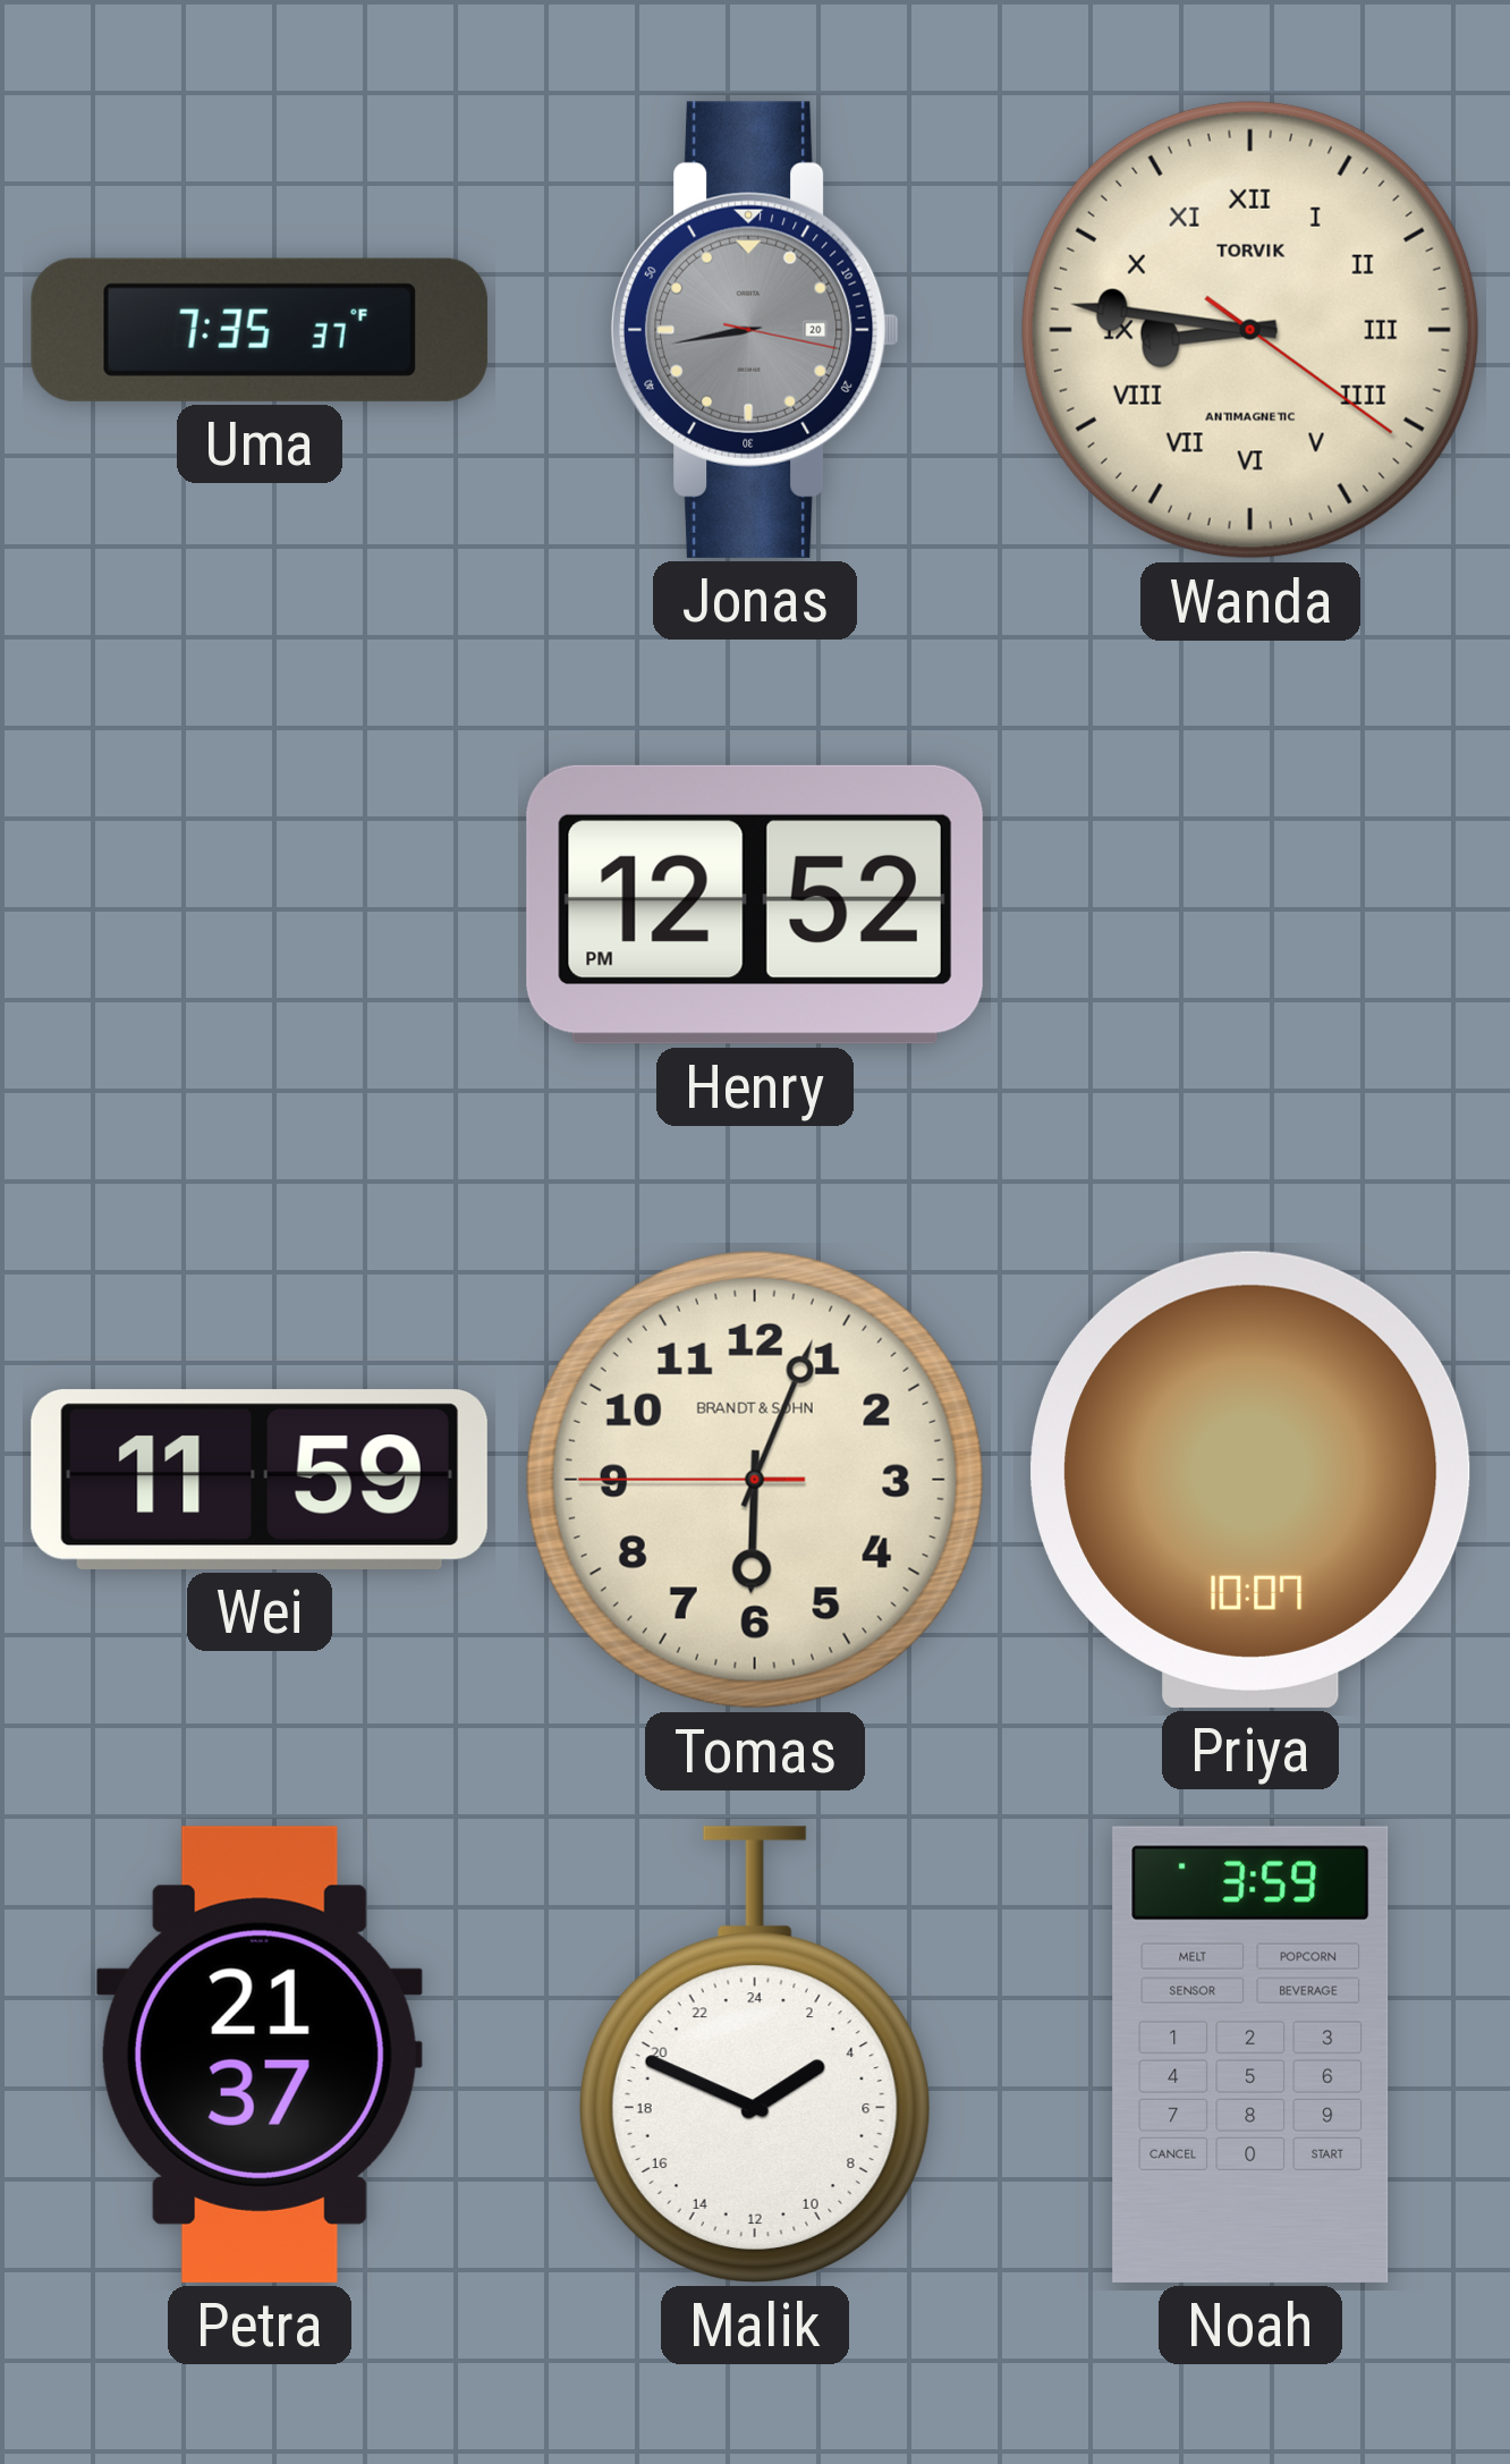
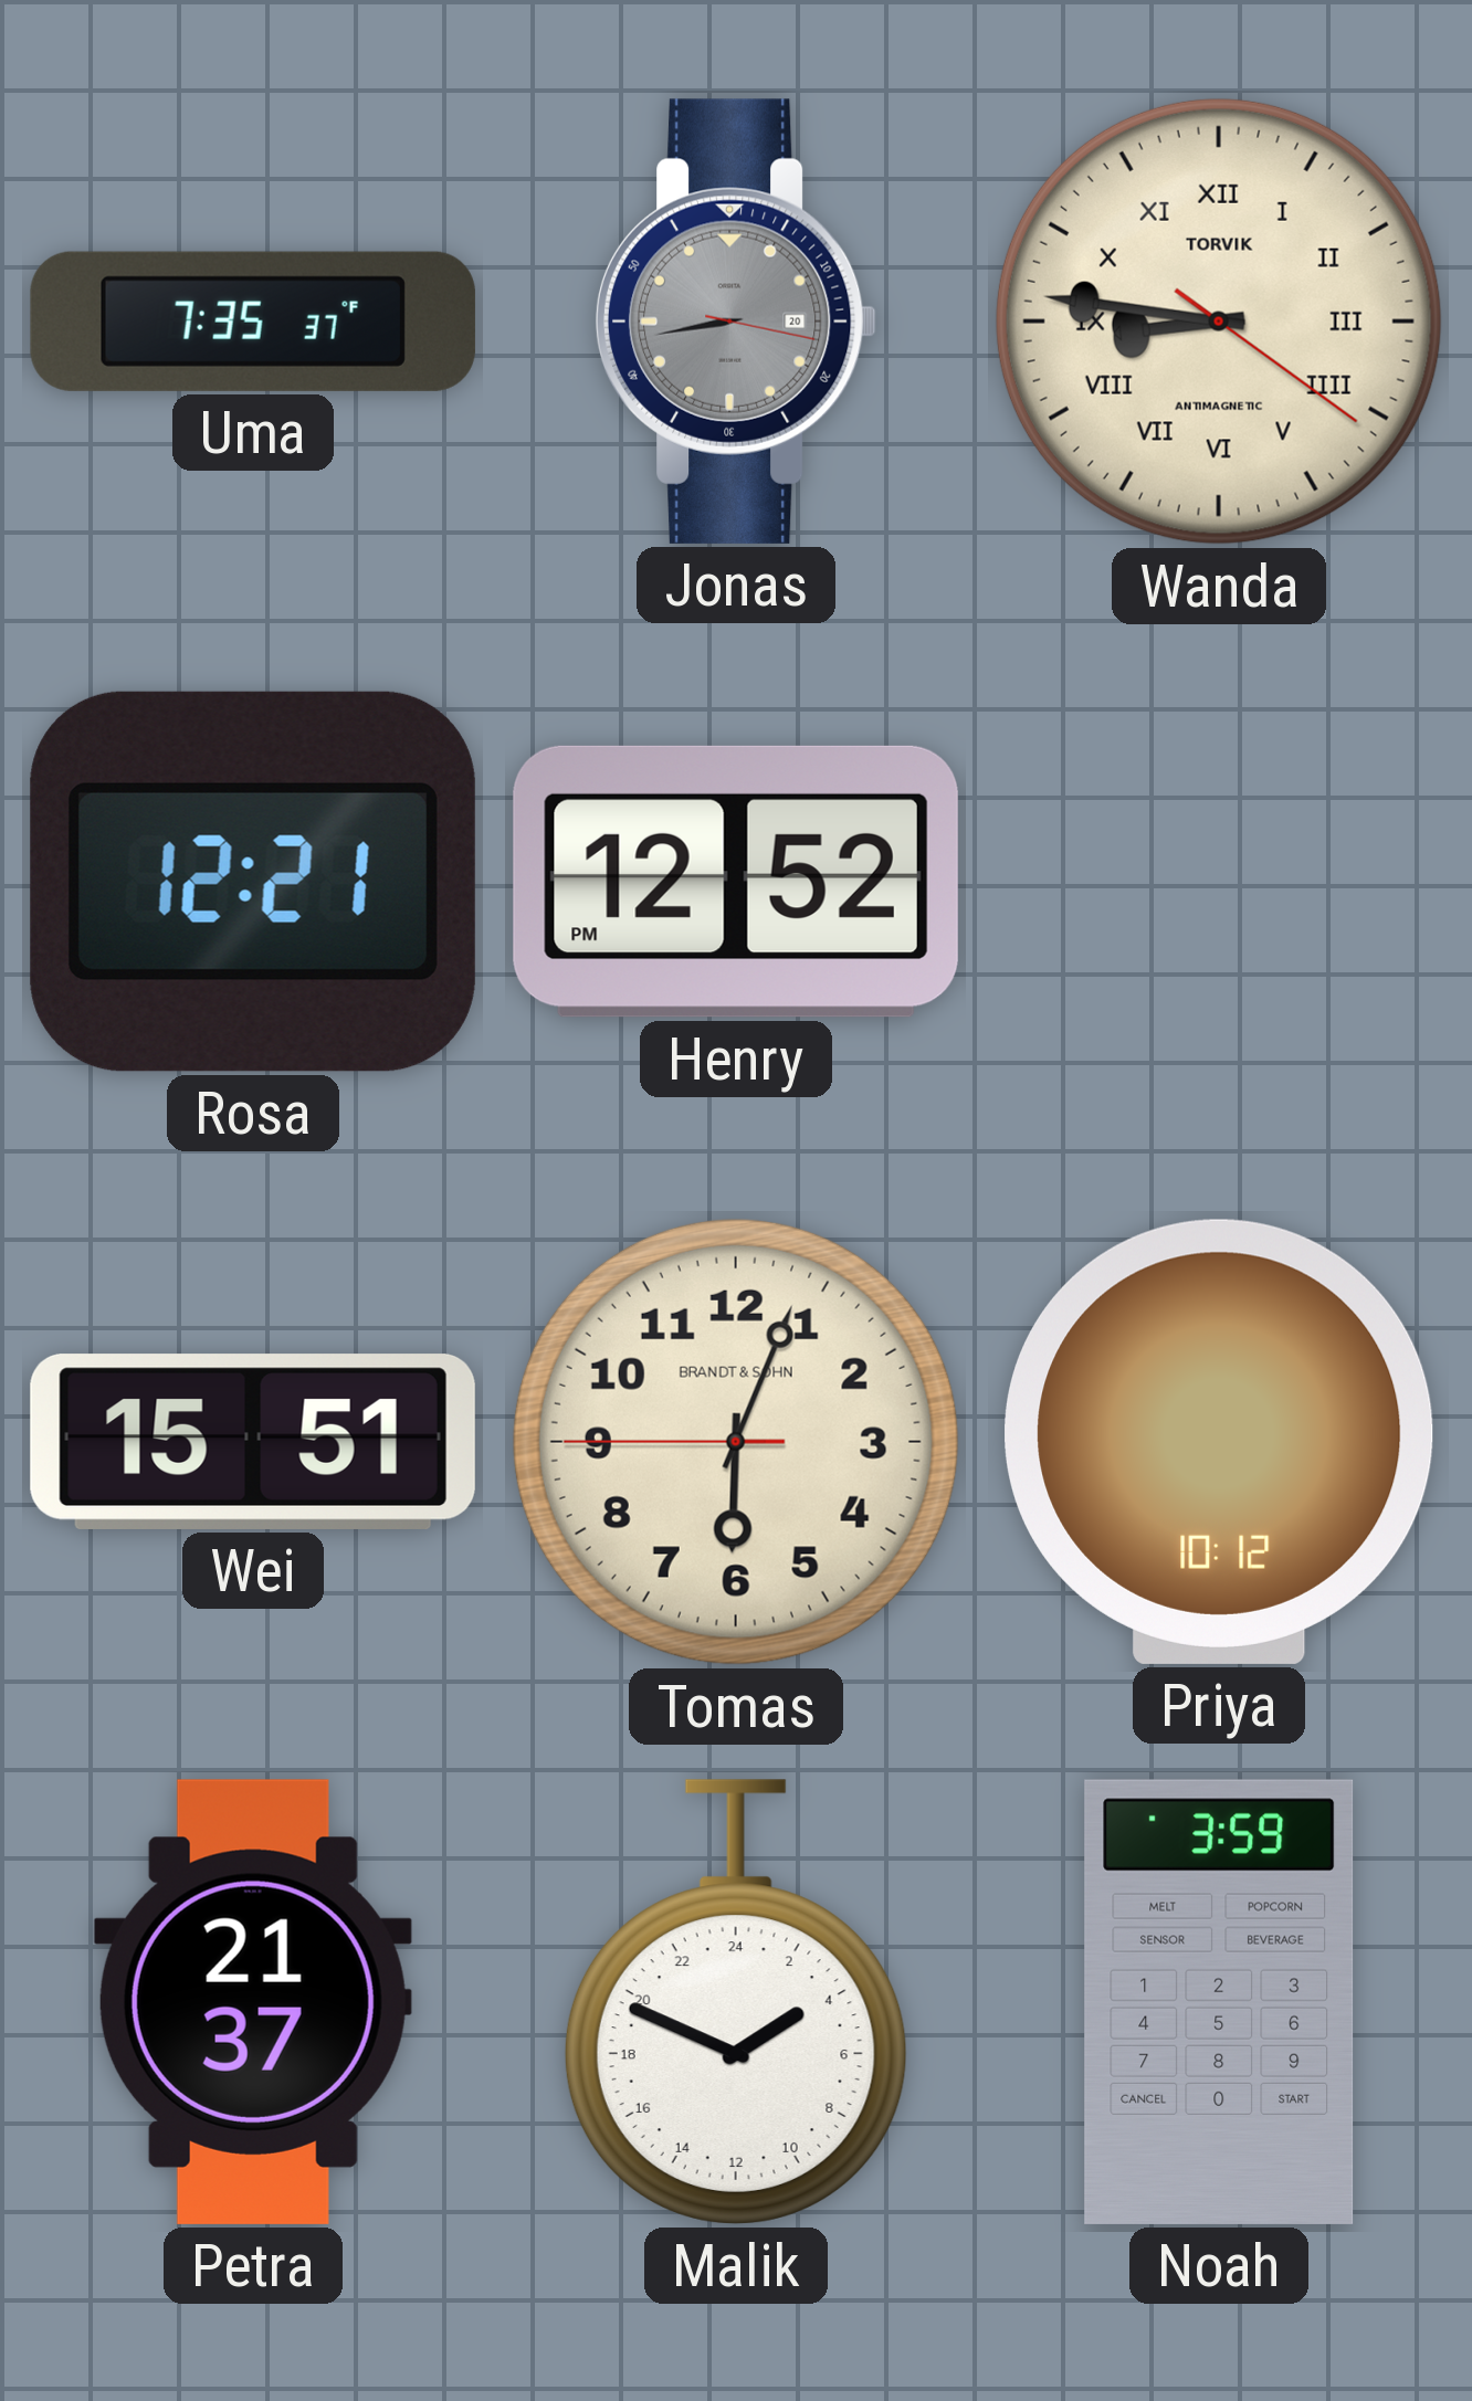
Rosa: none -> 12:21
Wei: 11:59 -> 15:51
Priya: 10:07 -> 10:12
